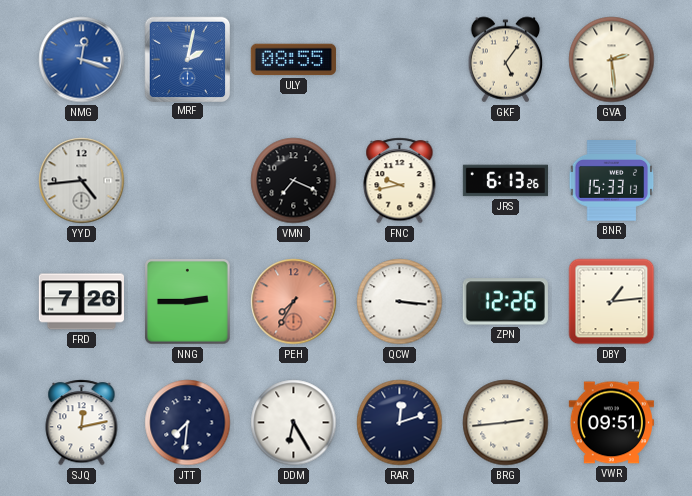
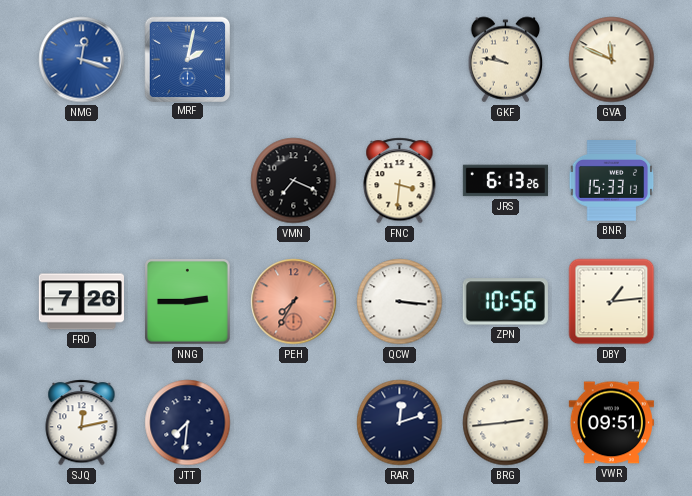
ULY: 08:55 -> none
GKF: 5:06 -> 9:47
GVA: 2:29 -> 11:49
YYD: 4:44 -> none
FNC: 9:43 -> 3:31
ZPN: 12:26 -> 10:56
DDM: 6:25 -> none
